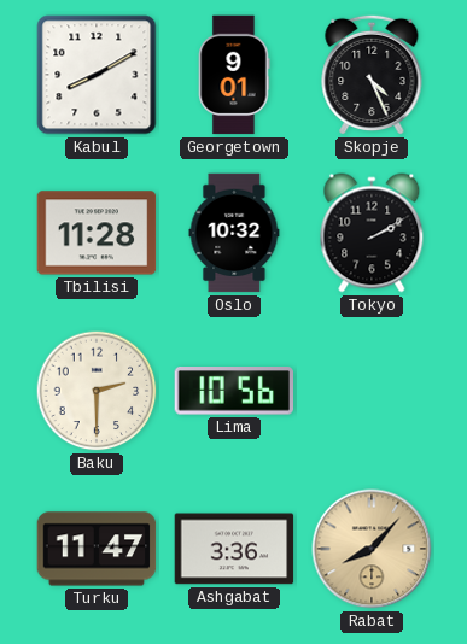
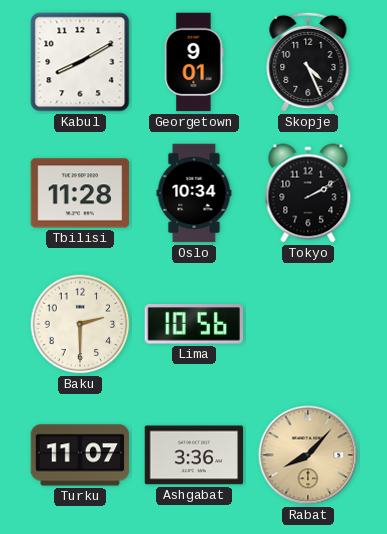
Oslo: 10:32 -> 10:34
Turku: 11:47 -> 11:07
